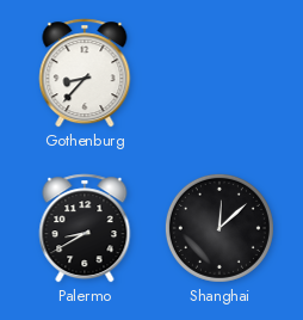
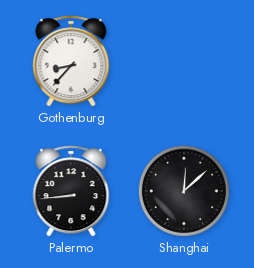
Palermo: 8:40 -> 8:44
